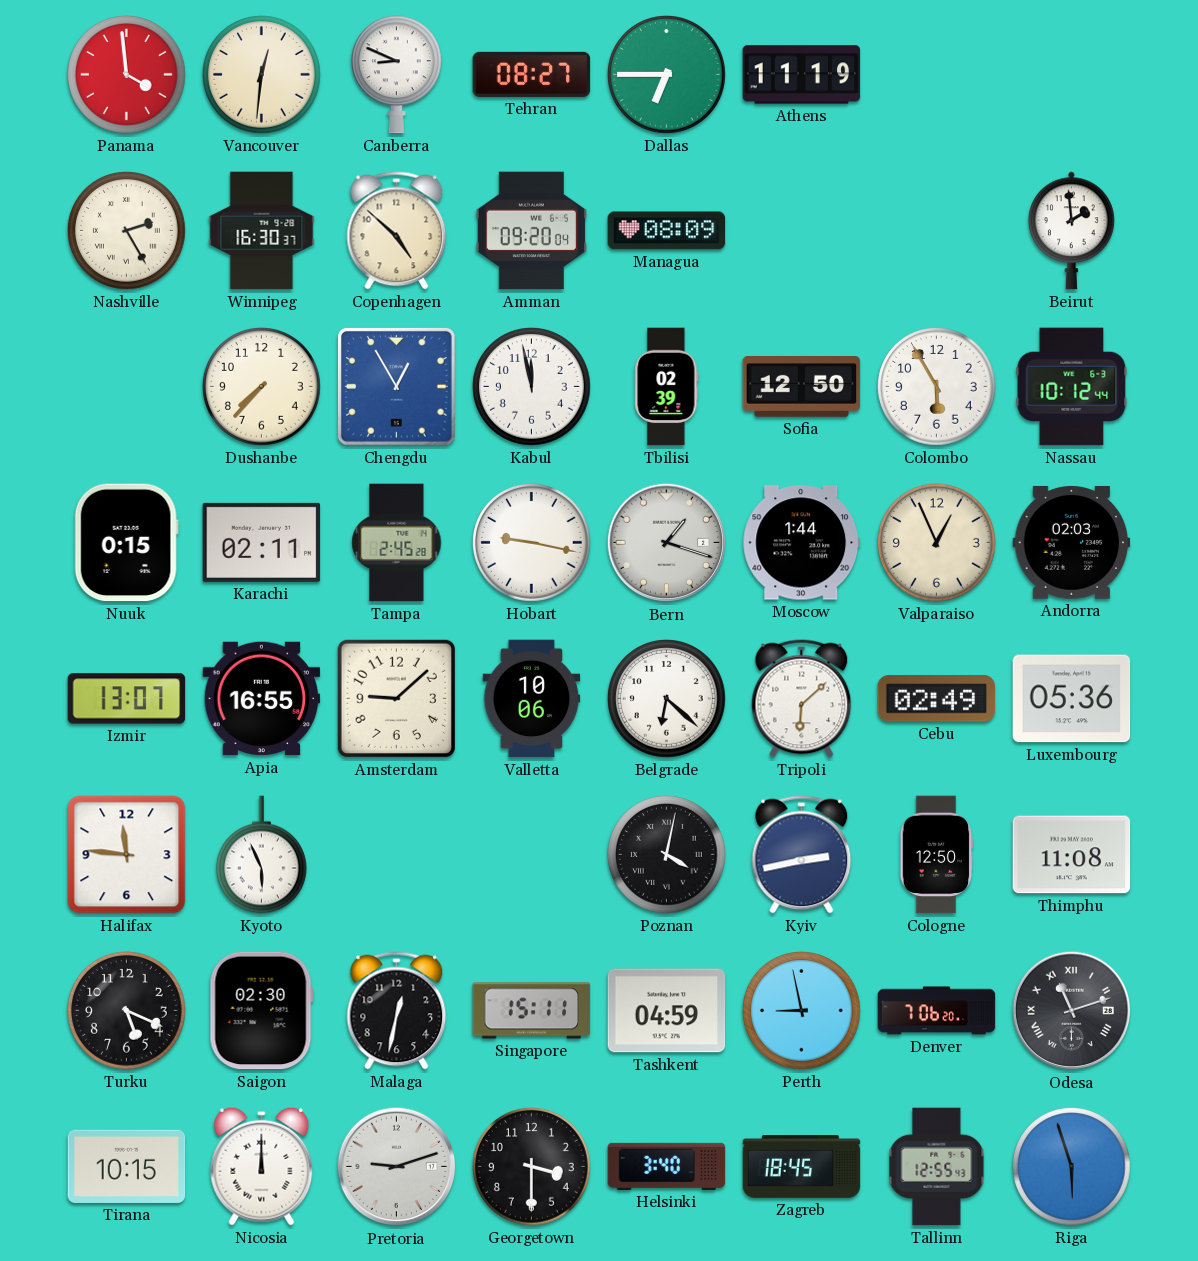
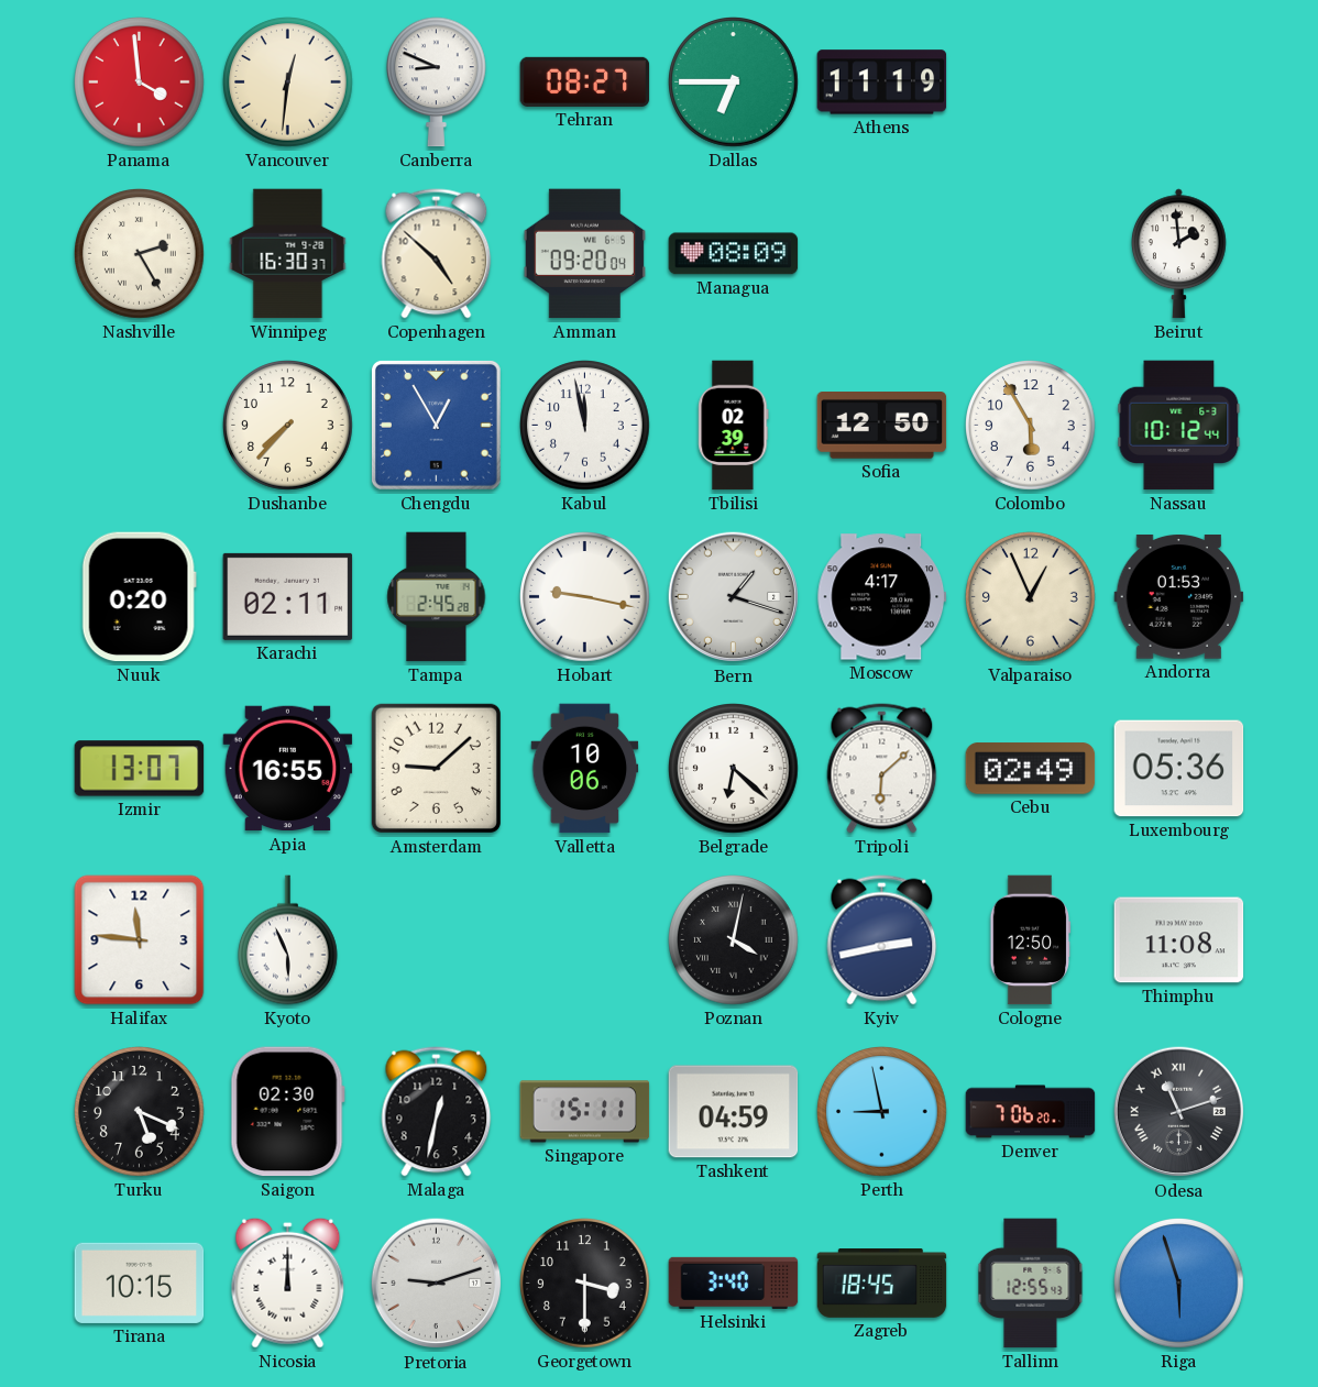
Nuuk: 0:15 -> 0:20
Moscow: 1:44 -> 4:17
Andorra: 02:03 -> 01:53
